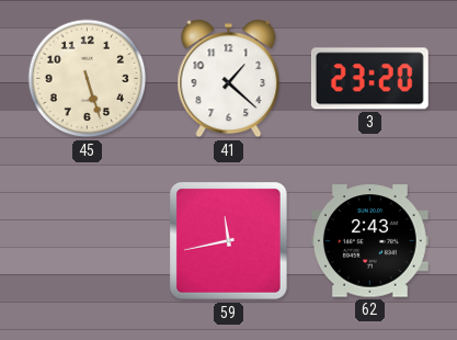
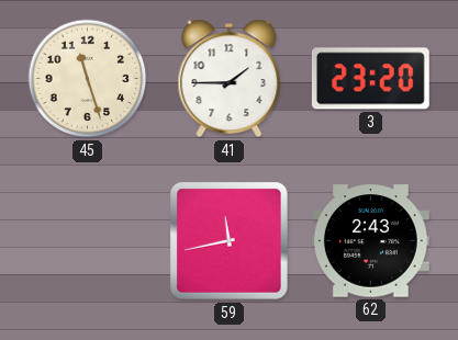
45: 5:27 -> 11:27
41: 1:22 -> 1:45
